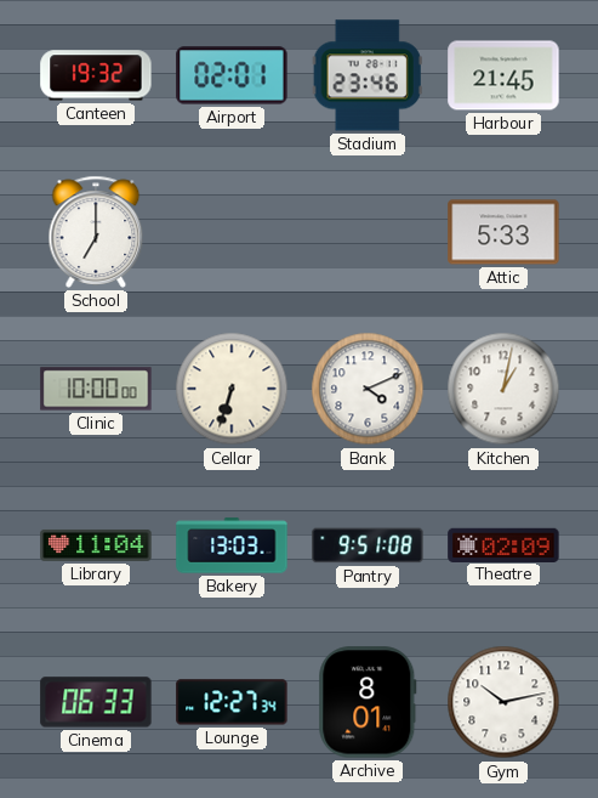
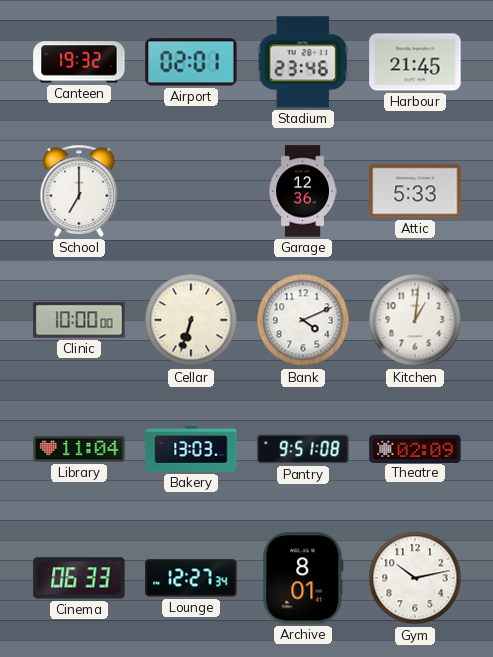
Garage: none -> 12:36
Kitchen: 1:02 -> 1:01
